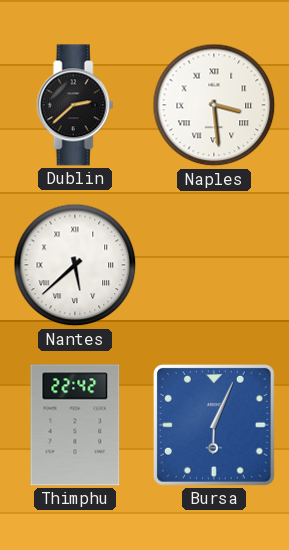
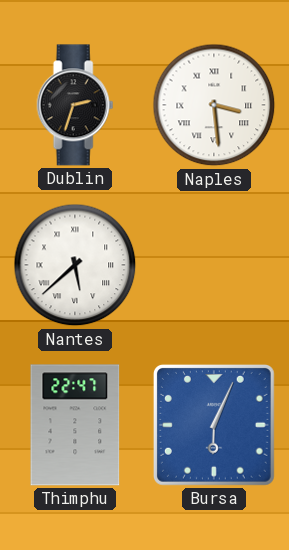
Dublin: 2:38 -> 2:33
Thimphu: 22:42 -> 22:47
